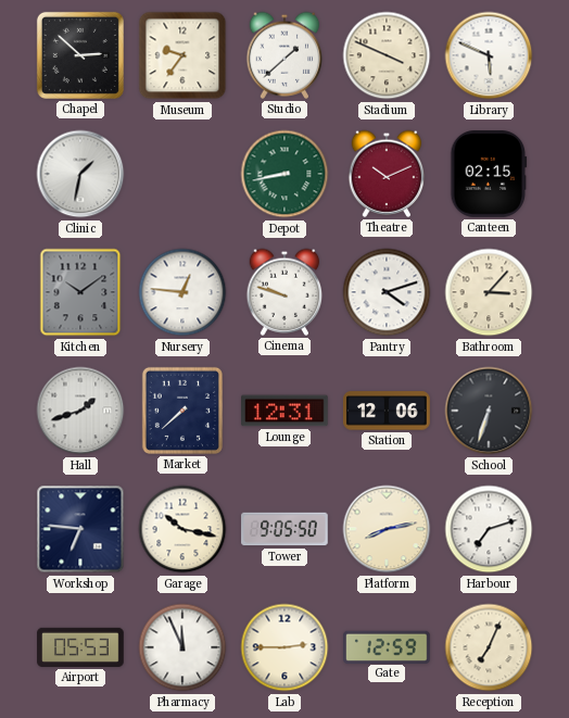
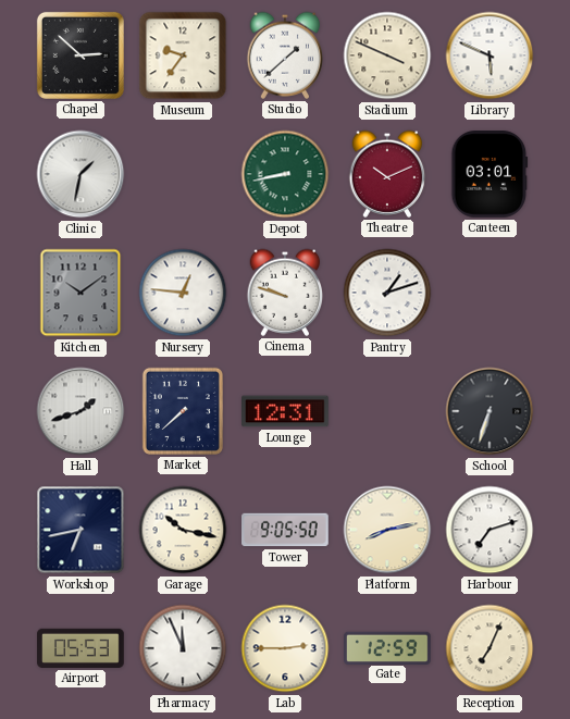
Canteen: 02:15 -> 03:01
Pantry: 4:12 -> 1:12
Bathroom: 3:07 -> none
Station: 12:06 -> none
Workshop: 6:46 -> 6:43
